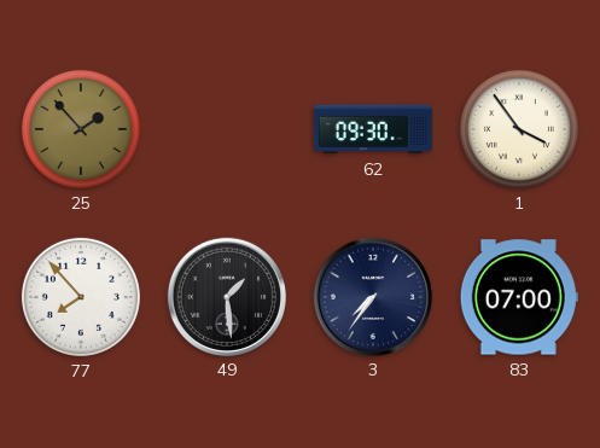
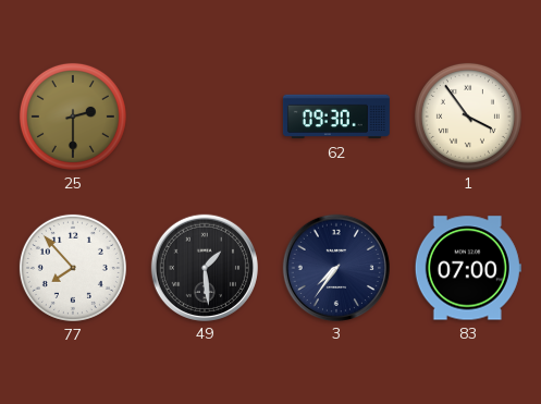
25: 1:53 -> 2:30
